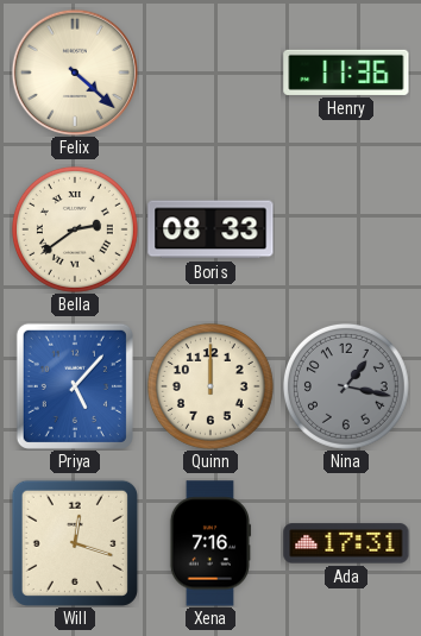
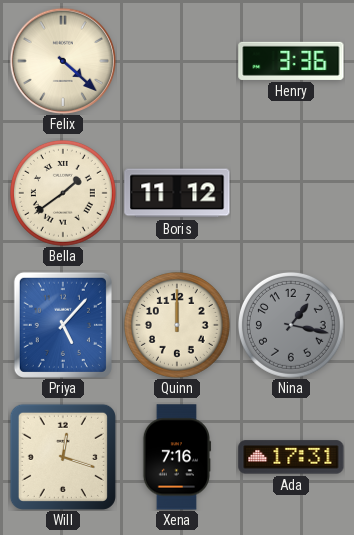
Henry: 11:36 -> 3:36
Bella: 2:39 -> 1:39
Boris: 08:33 -> 11:12
